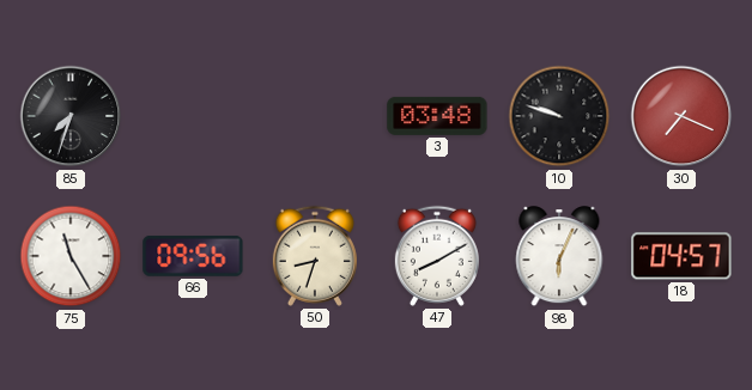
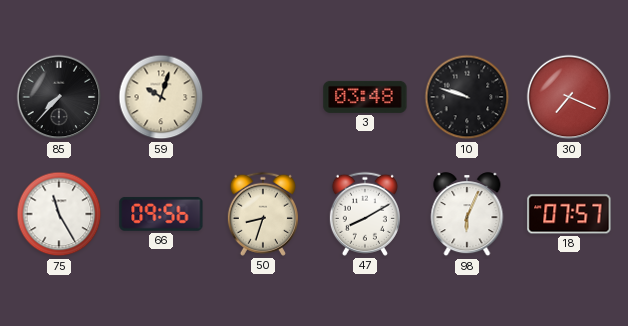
85: 7:33 -> 7:37
59: none -> 10:03
18: 04:57 -> 07:57
